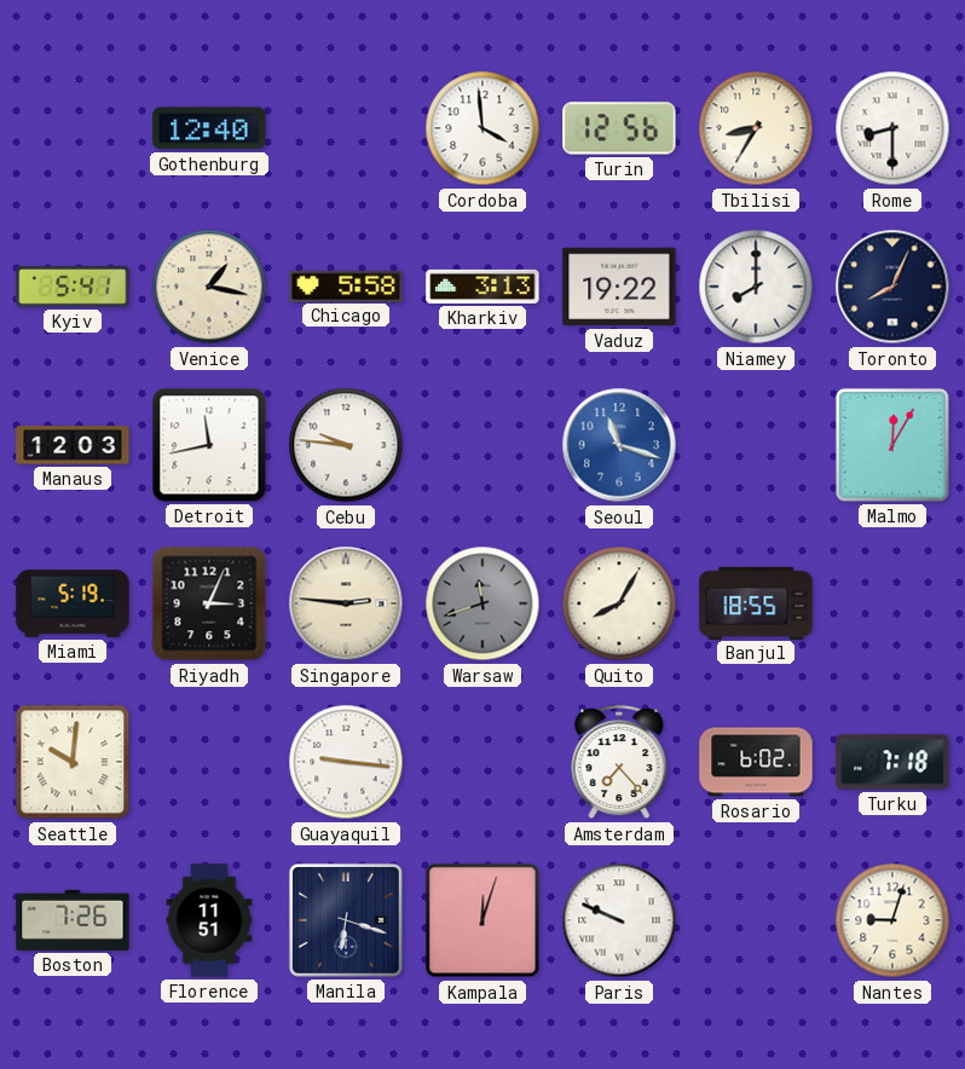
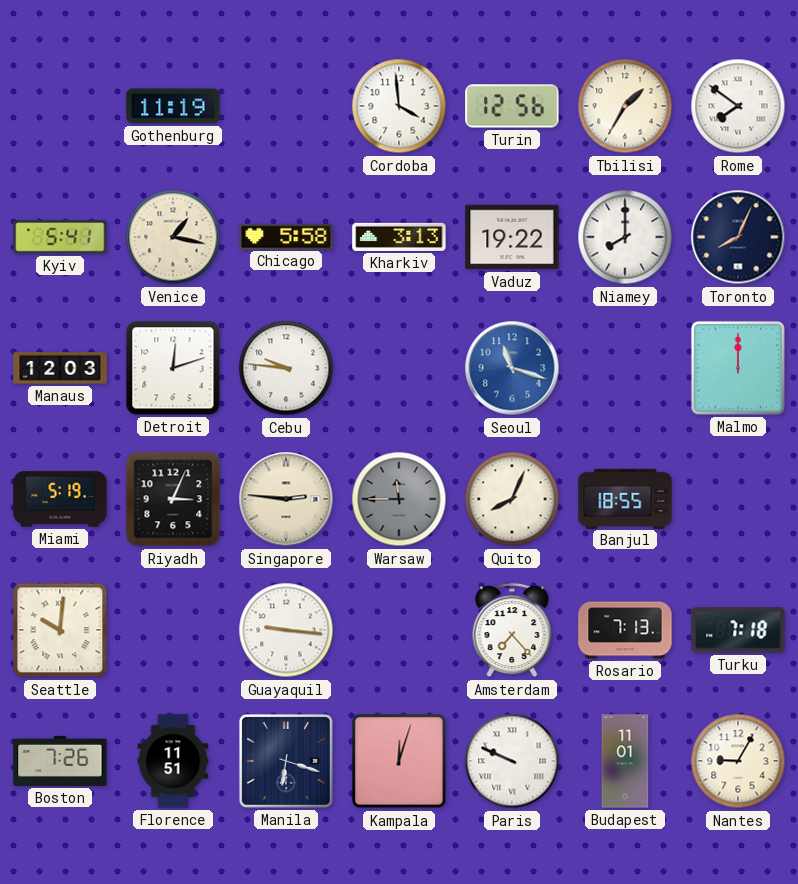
Gothenburg: 12:40 -> 11:19
Tbilisi: 8:35 -> 1:35
Rome: 8:30 -> 7:51
Detroit: 11:43 -> 12:12
Malmo: 12:05 -> 12:00
Warsaw: 11:42 -> 11:45
Quito: 8:05 -> 8:04
Rosario: 6:02 -> 7:13
Budapest: none -> 11:01
Nantes: 9:03 -> 9:05
